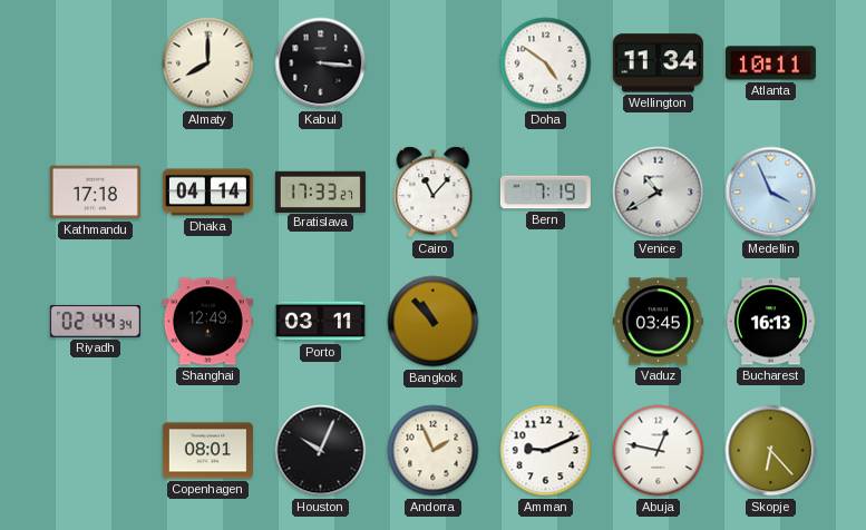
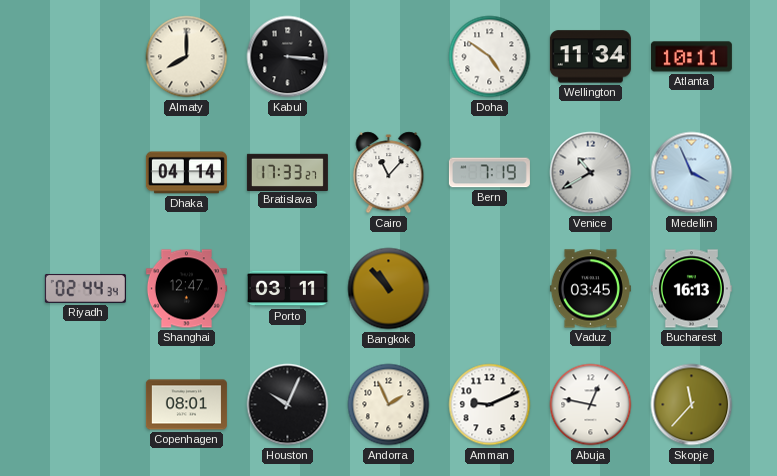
Kathmandu: 17:18 -> none
Shanghai: 12:49 -> 12:47
Skopje: 6:23 -> 11:37
